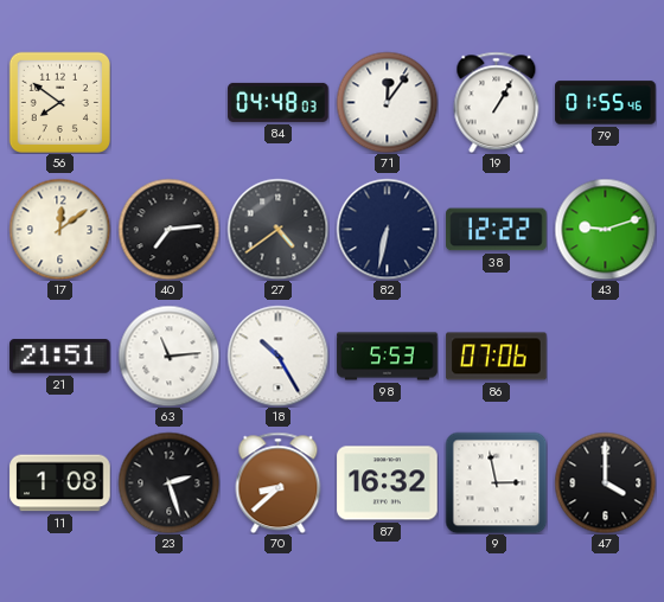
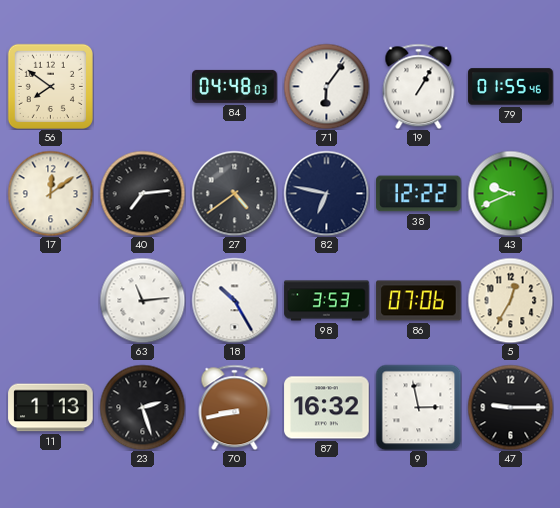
71: 12:06 -> 6:06
82: 6:32 -> 6:47
43: 9:12 -> 9:41
21: 21:51 -> none
98: 5:53 -> 3:53
5: none -> 12:35
11: 1:08 -> 1:13
70: 8:38 -> 8:43
47: 4:00 -> 9:15
